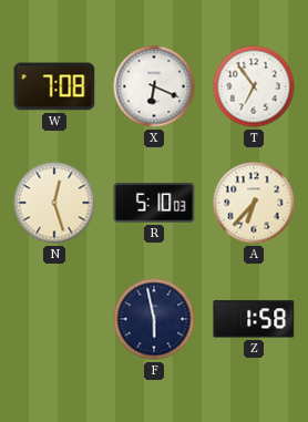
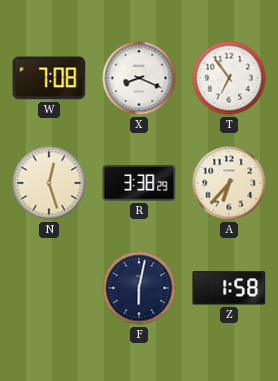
X: 6:19 -> 8:19
R: 5:10 -> 3:38
F: 5:58 -> 6:02
